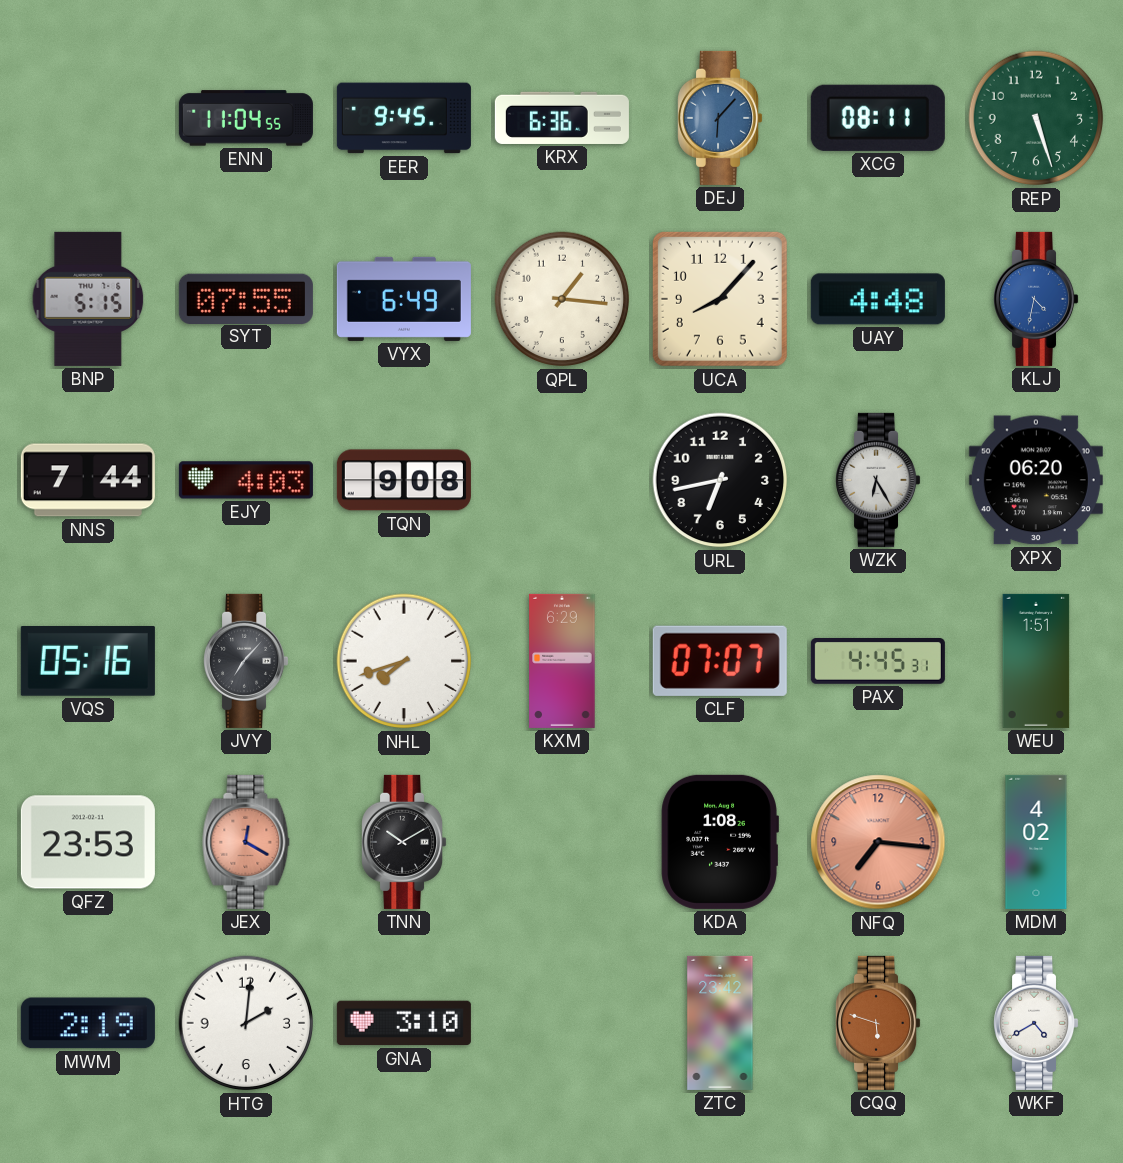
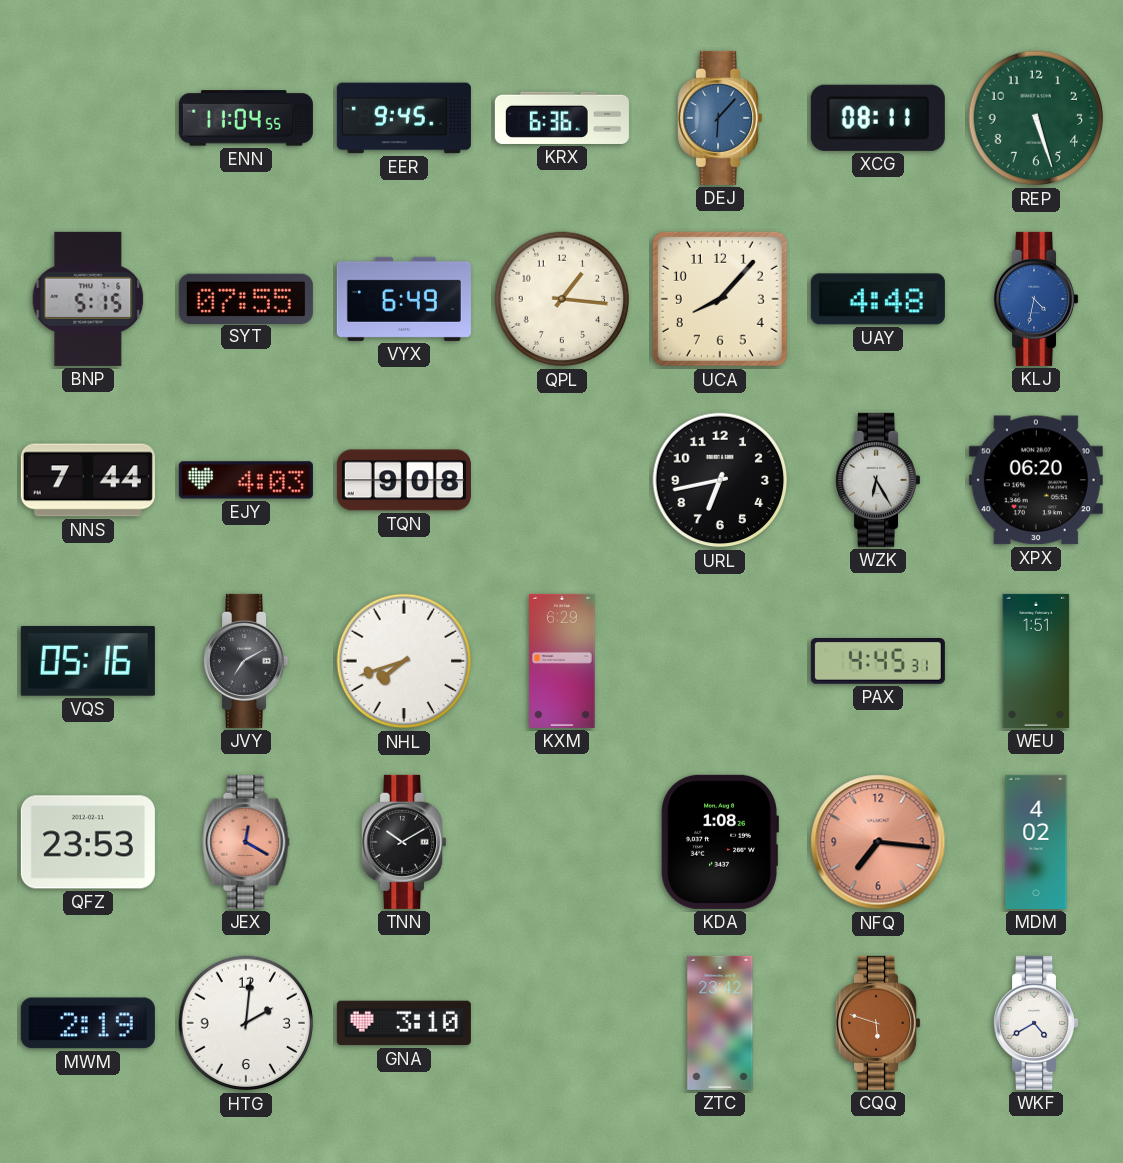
JVY: 7:07 -> 7:10
CLF: 07:07 -> none
